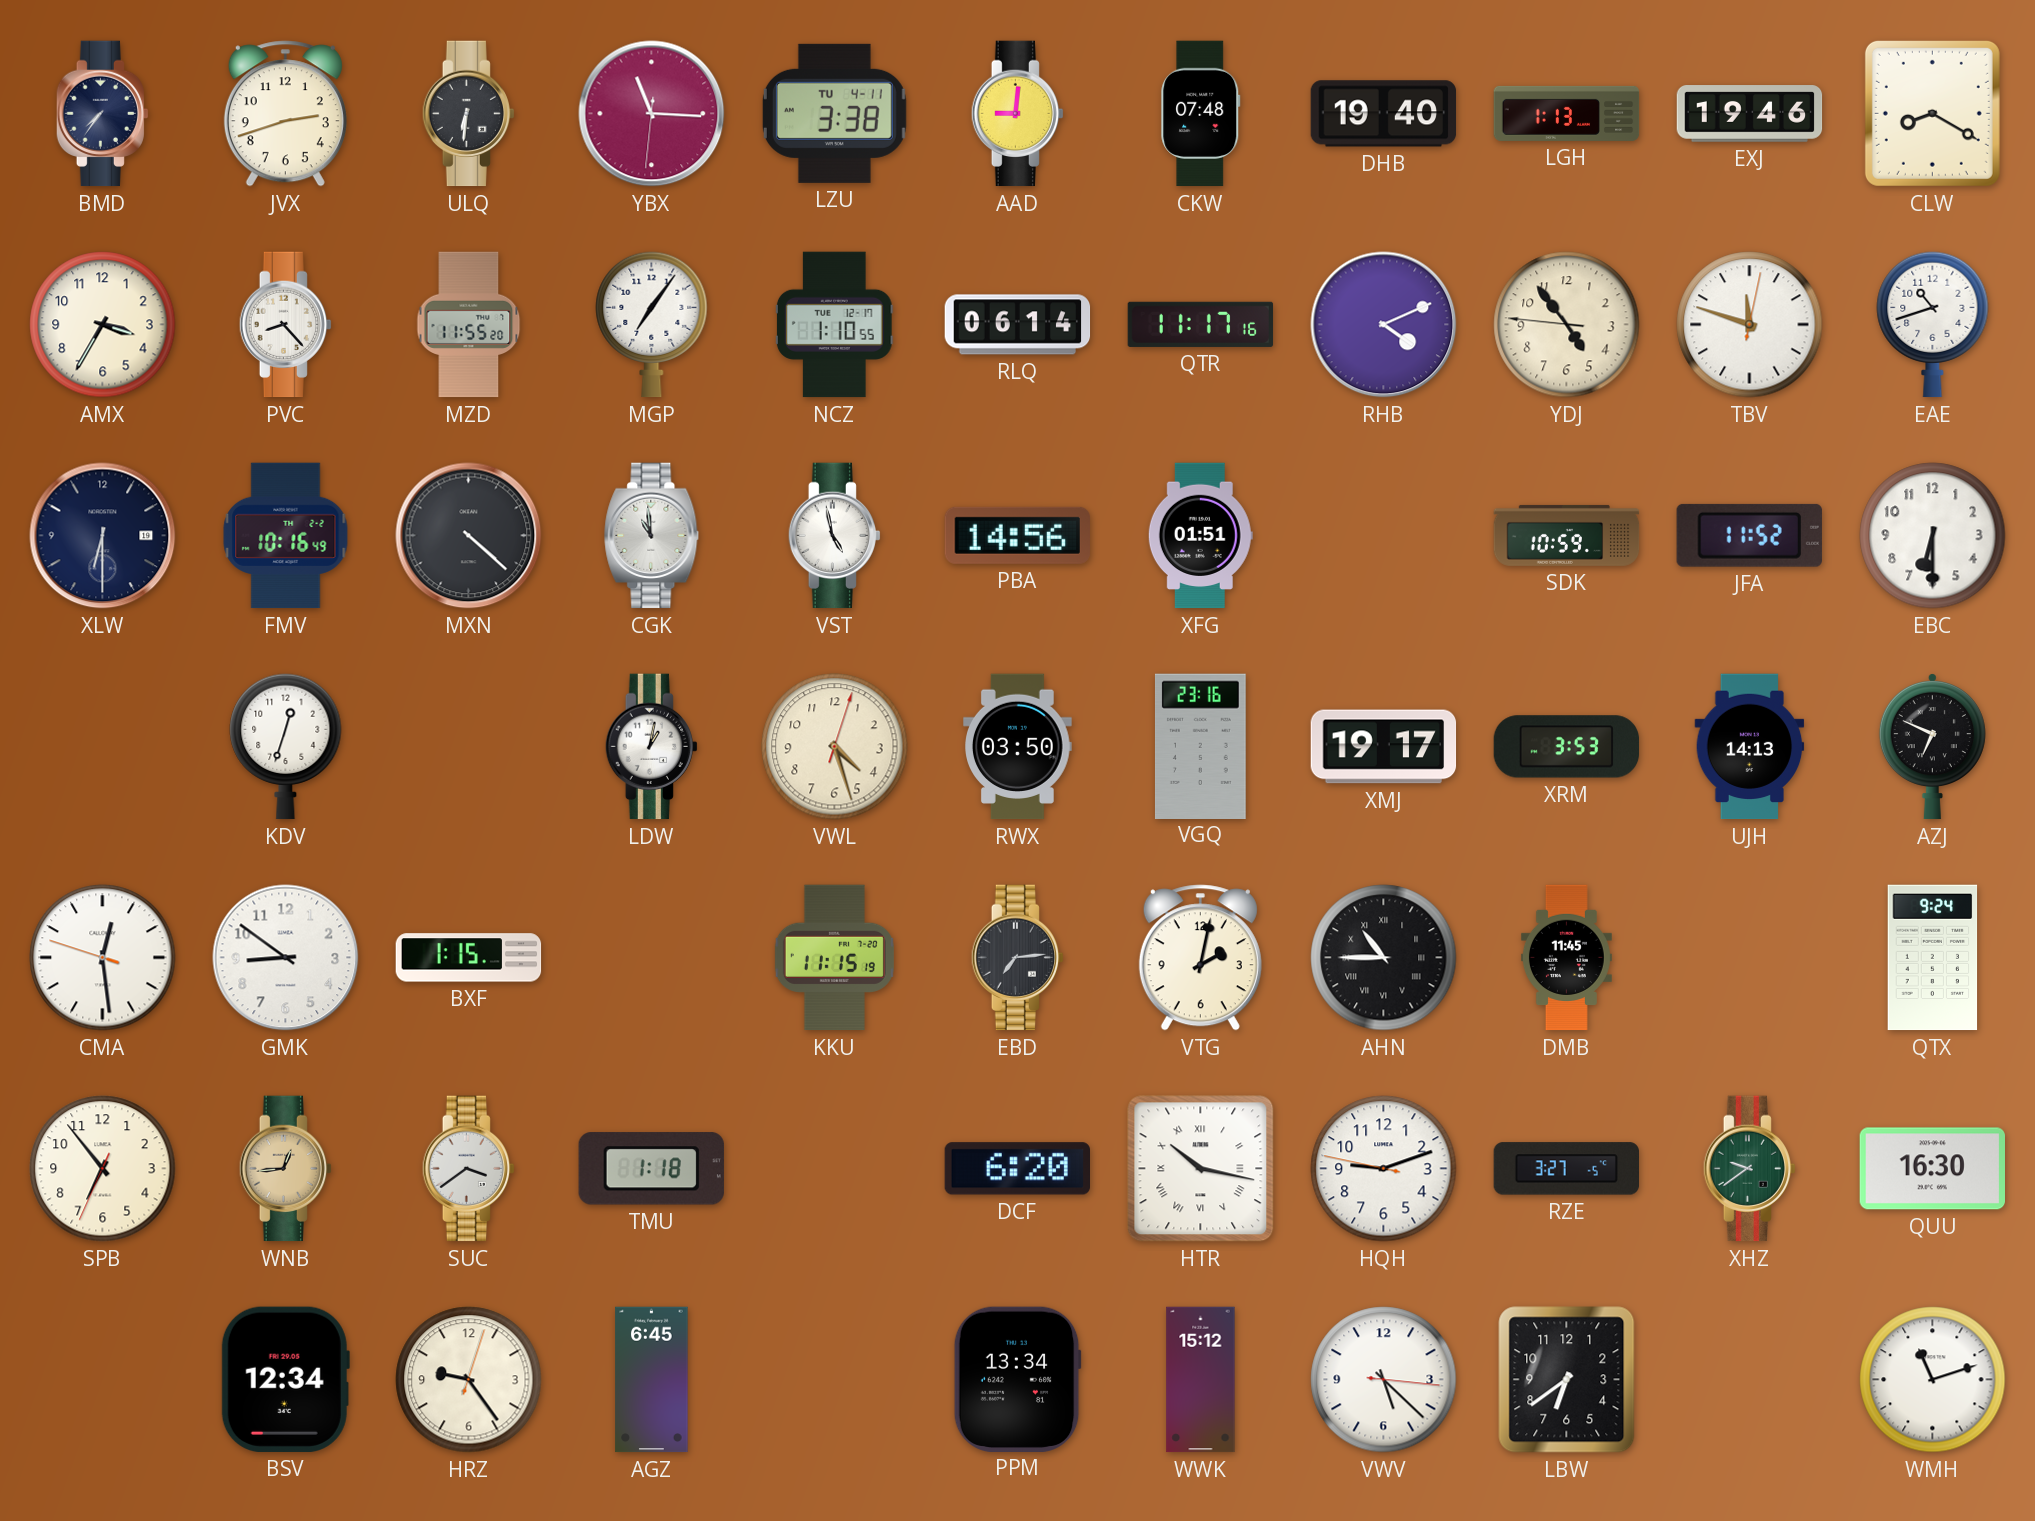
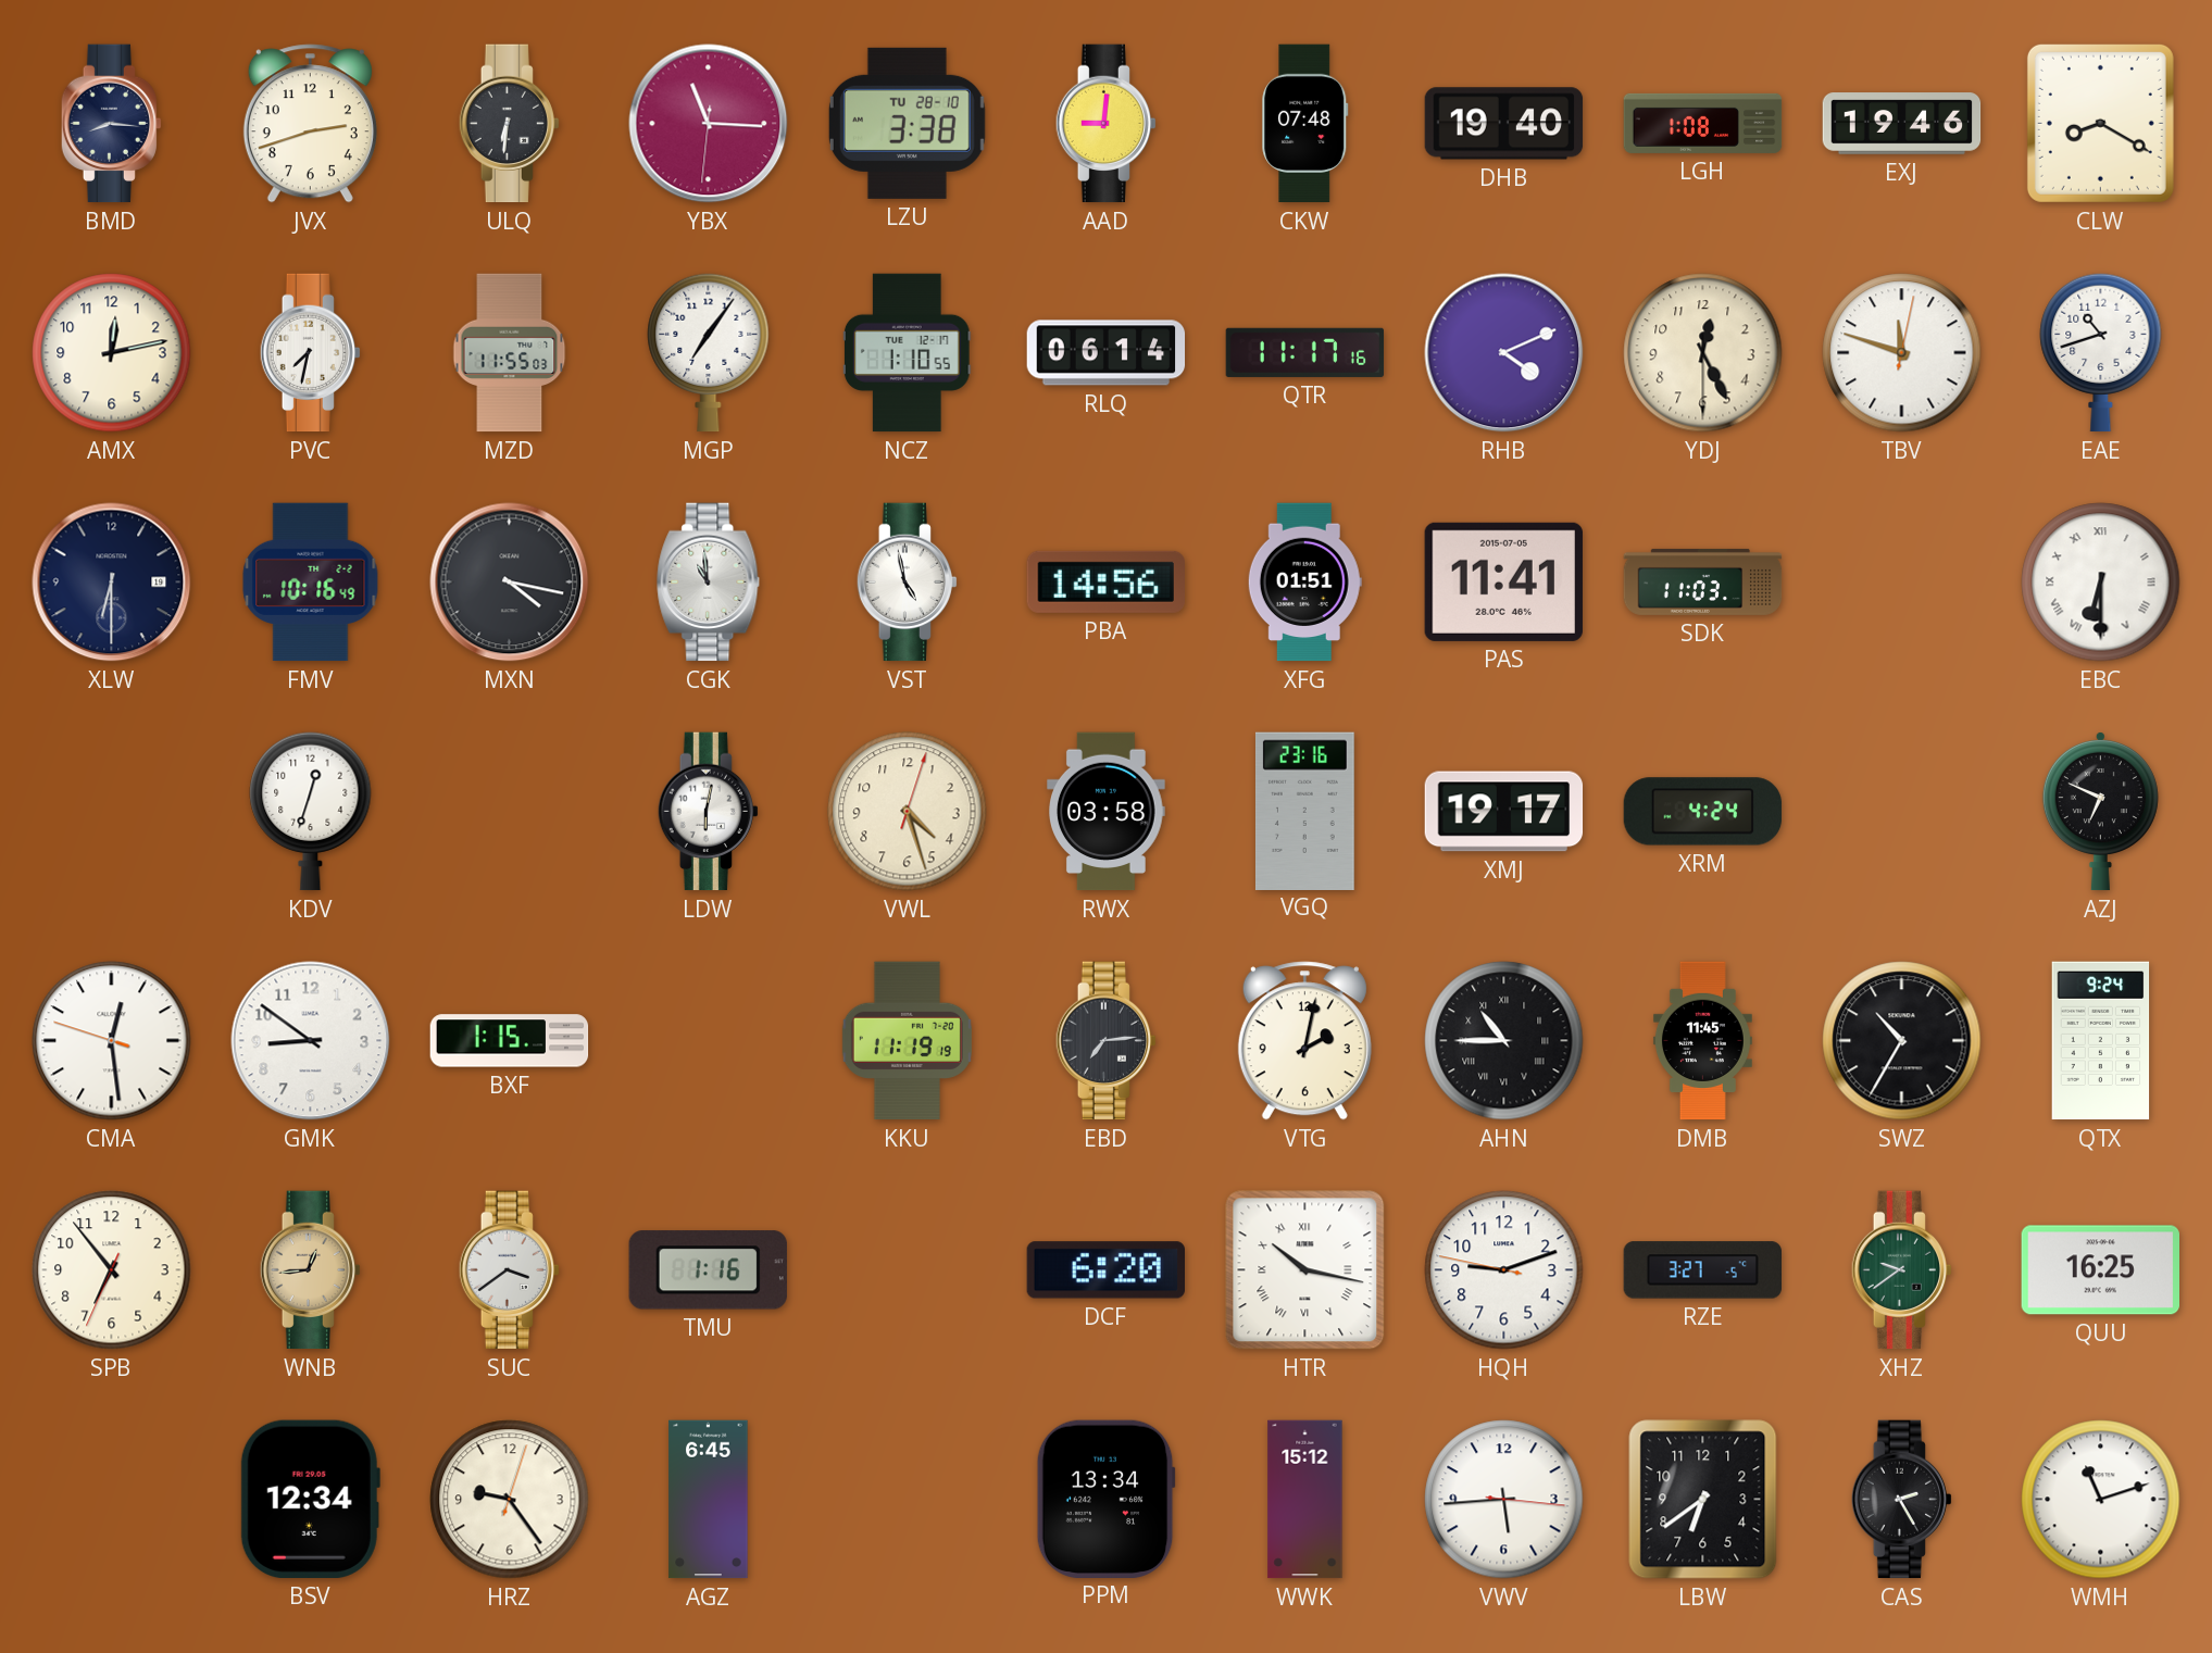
BMD: 7:36 -> 8:16
LZU date: TU 4-11 -> TU 28-10
LGH: 1:13 -> 1:08
AMX: 3:35 -> 12:13
PVC: 8:23 -> 7:32
MZD: 11:55:20 -> 11:55:03
YDJ: 4:53 -> 12:25
MXN: 4:22 -> 4:17
PAS: none -> 11:41
SDK: 10:59 -> 11:03
JFA: 11:52 -> none
EBC numerals: Arabic -> Roman
LDW: 1:02 -> 6:02
RWX: 03:50 -> 03:58
XRM: 3:53 -> 4:24
UJH: 14:13 -> none
KKU: 11:15 -> 11:19
SWZ: none -> 10:35
TMU: 1:18 -> 1:16
QUU: 16:30 -> 16:25
VWV: 5:22 -> 5:44
CAS: none -> 2:25
